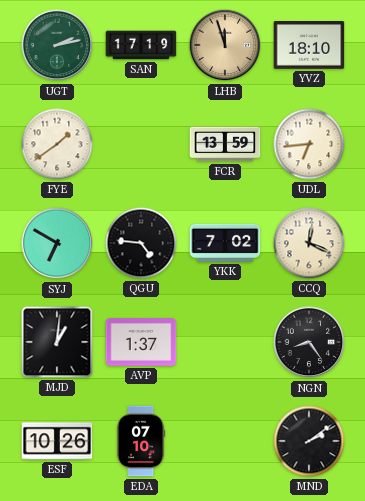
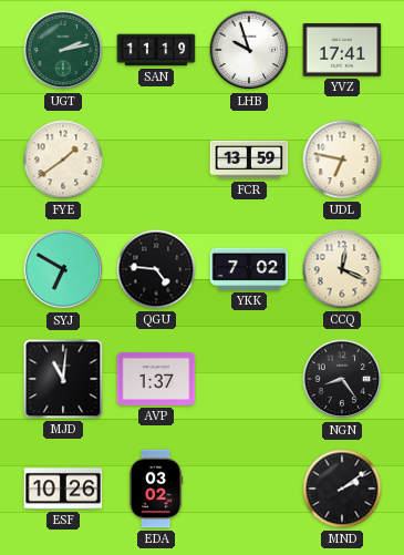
SAN: 17:19 -> 11:19
LHB: 11:57 -> 9:57
LHB dial: champagne -> white
YVZ: 18:10 -> 17:41
UDL: 6:44 -> 6:47
MJD: 1:01 -> 11:01
EDA: 07:10 -> 03:02
